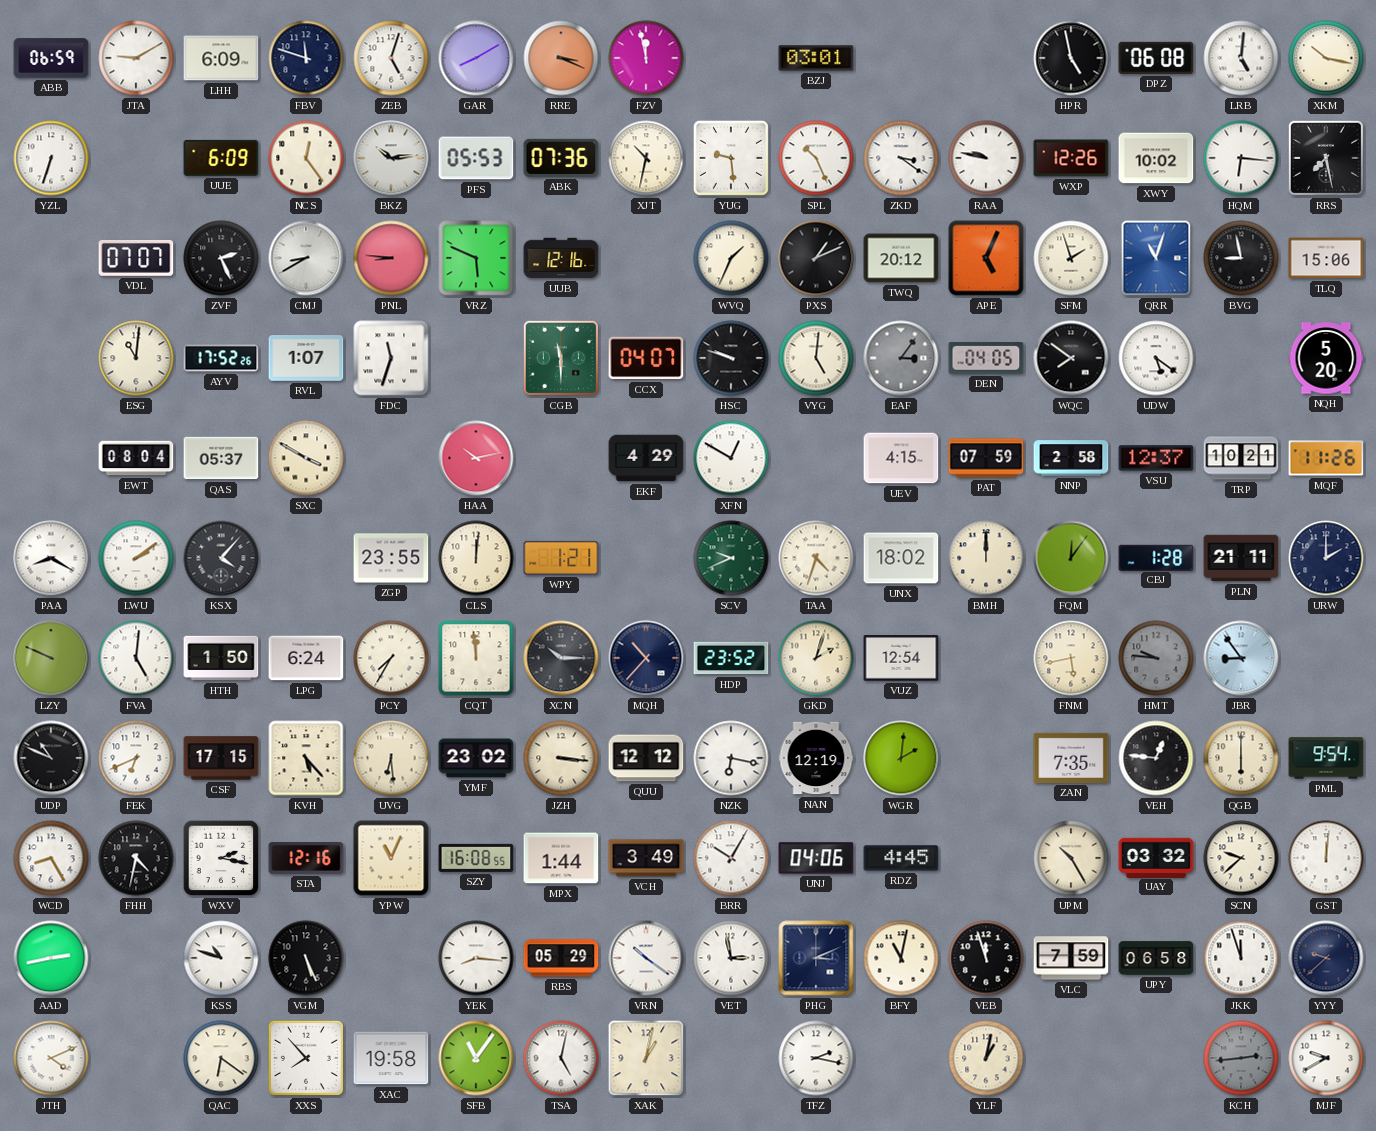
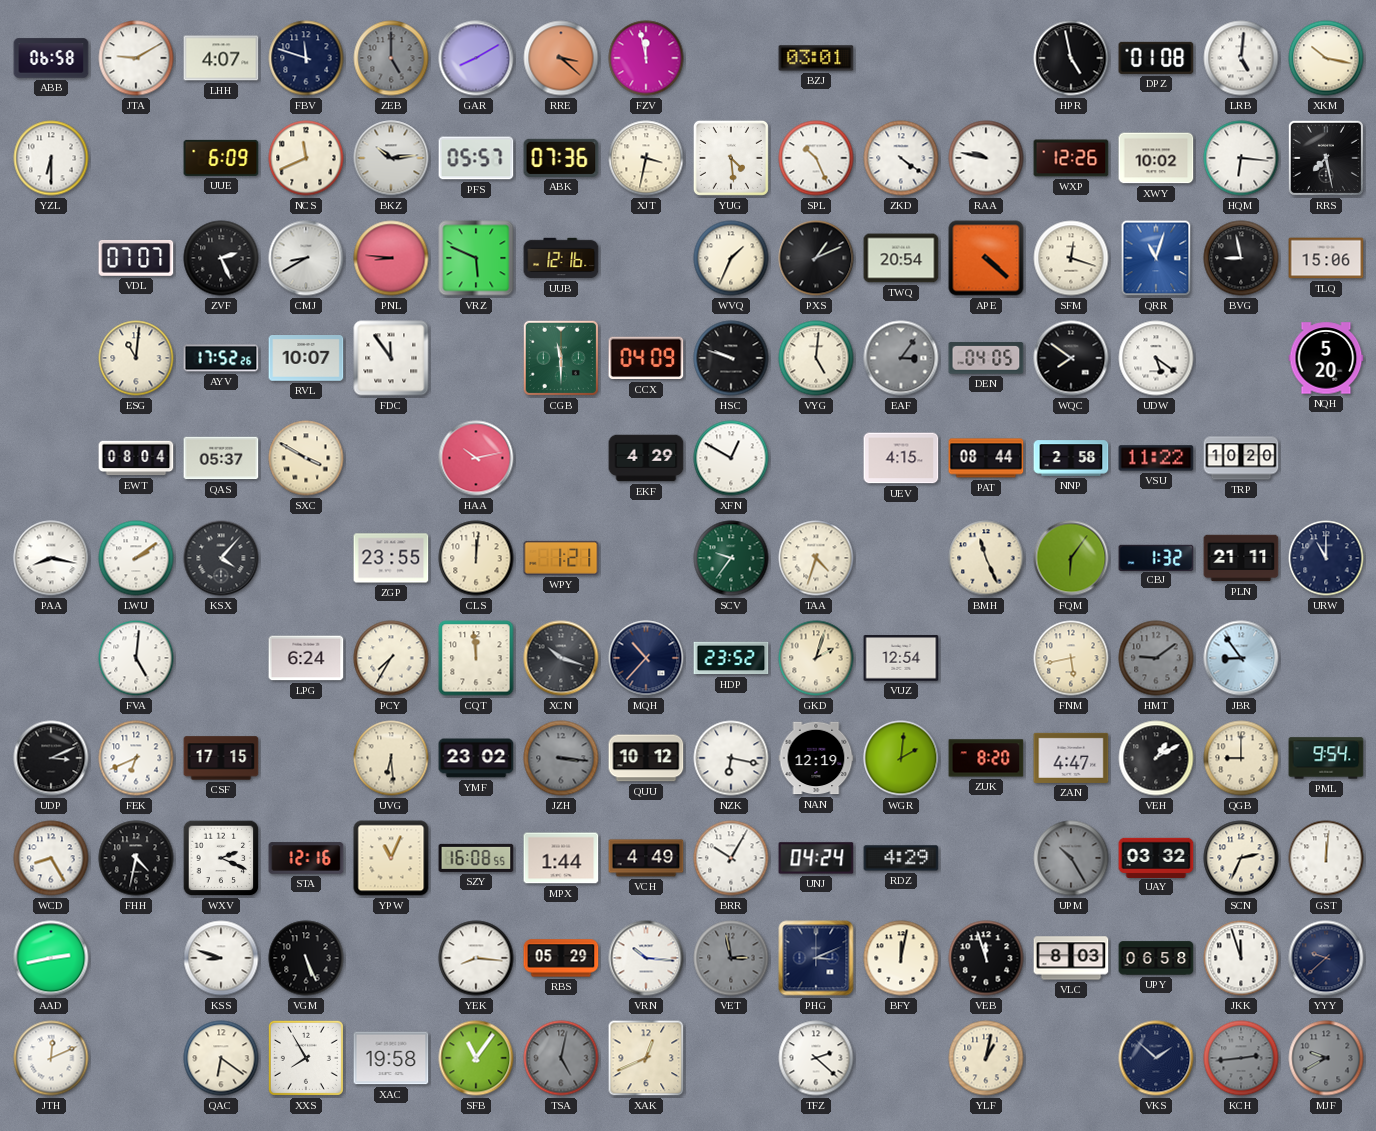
ABB: 06:59 -> 06:58
LHH: 6:09 -> 4:07
ZEB: 5:03 -> 5:00
ZEB dial: white -> grey
RRE: 3:19 -> 3:22
DPZ: 06:08 -> 01:08
YZL: 6:33 -> 6:30
NCS: 12:24 -> 11:41
PFS: 05:53 -> 05:57
XJT: 10:32 -> 3:32
YUG: 9:29 -> 4:29
ZKD: 3:21 -> 4:21
TWQ: 20:12 -> 20:54
APE: 5:04 -> 4:22
SFM: 1:57 -> 12:18
RVL: 1:07 -> 10:07
FDC: 11:33 -> 11:54
CCX: 04:07 -> 04:09
PAT: 07:59 -> 08:44
VSU: 12:37 -> 11:22
TRP: 10:21 -> 10:20
MQF: 11:26 -> none
PAA: 8:20 -> 8:17
SCV: 9:41 -> 9:36
UNX: 18:02 -> none
BMH: 12:00 -> 11:26
FQM: 12:06 -> 6:06
CBJ: 1:28 -> 1:32
URW: 2:00 -> 11:00
LZY: 9:49 -> none
HTH: 1:50 -> none
XCN: 10:15 -> 10:18
HMT: 9:46 -> 9:09
UDP: 10:49 -> 3:11
KVH: 5:23 -> none
JZH dial: cream -> grey
QUU: 12:12 -> 10:12
ZUK: none -> 8:20
ZAN: 7:35 -> 4:47
VEH: 12:46 -> 1:10
QGB: 6:00 -> 9:00
WXV: 2:17 -> 2:19
VCH: 3:49 -> 4:49
UNJ: 04:06 -> 04:24
RDZ: 4:45 -> 4:29
UPM dial: cream -> grey
SCN: 9:38 -> 2:34
KSS: 10:48 -> 8:48
VRN: 10:21 -> 10:16
VET dial: white -> grey
BFY: 11:02 -> 12:02
VLC: 7:59 -> 8:03
JTH: 4:11 -> 12:11
XXS: 7:53 -> 7:55
TSA dial: white -> grey
XAK: 1:02 -> 12:41
TFZ: 2:17 -> 2:22
VKS: none -> 1:52
MJF dial: white -> grey
